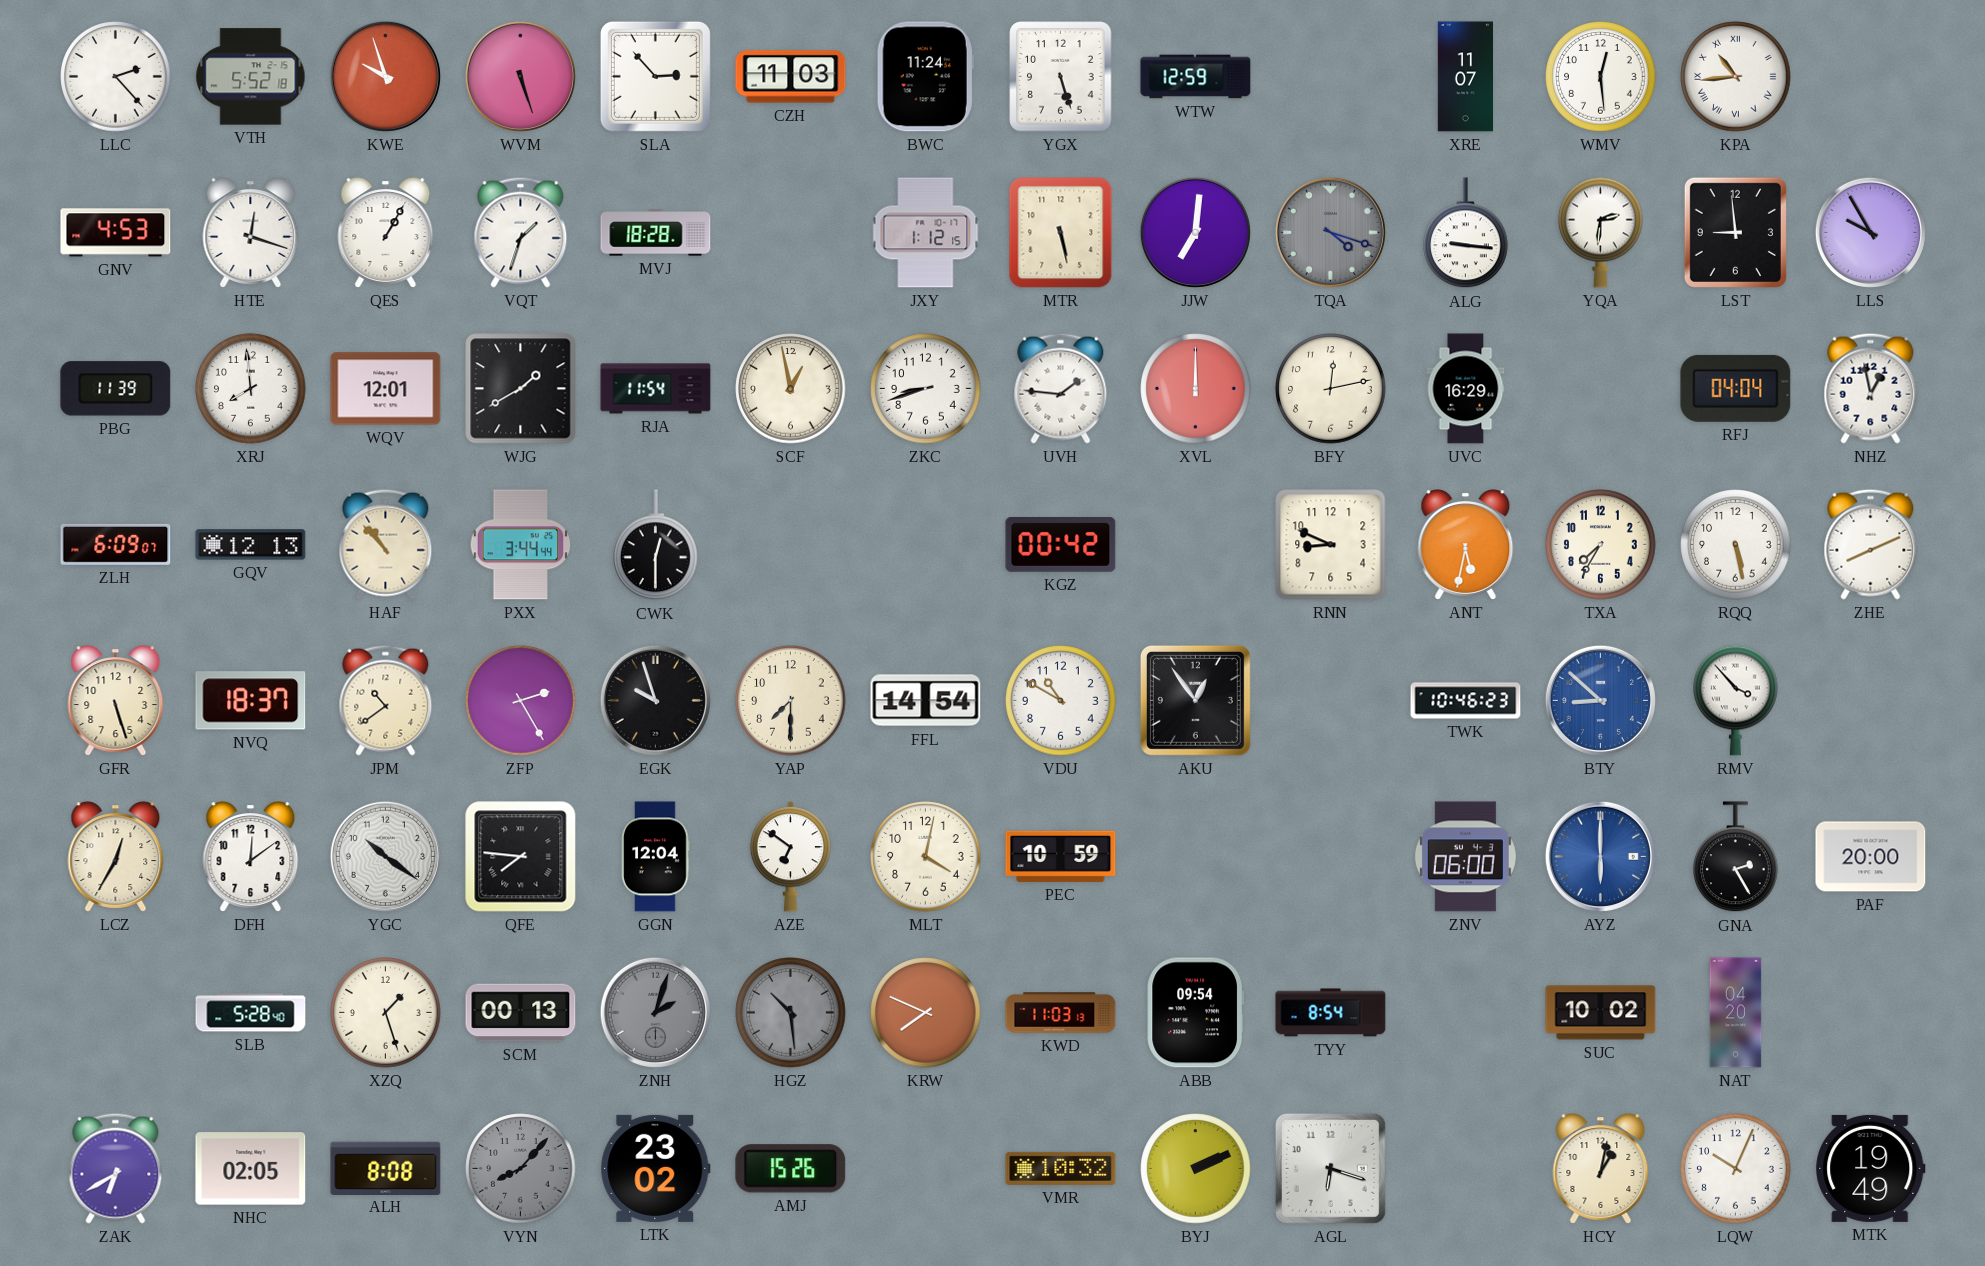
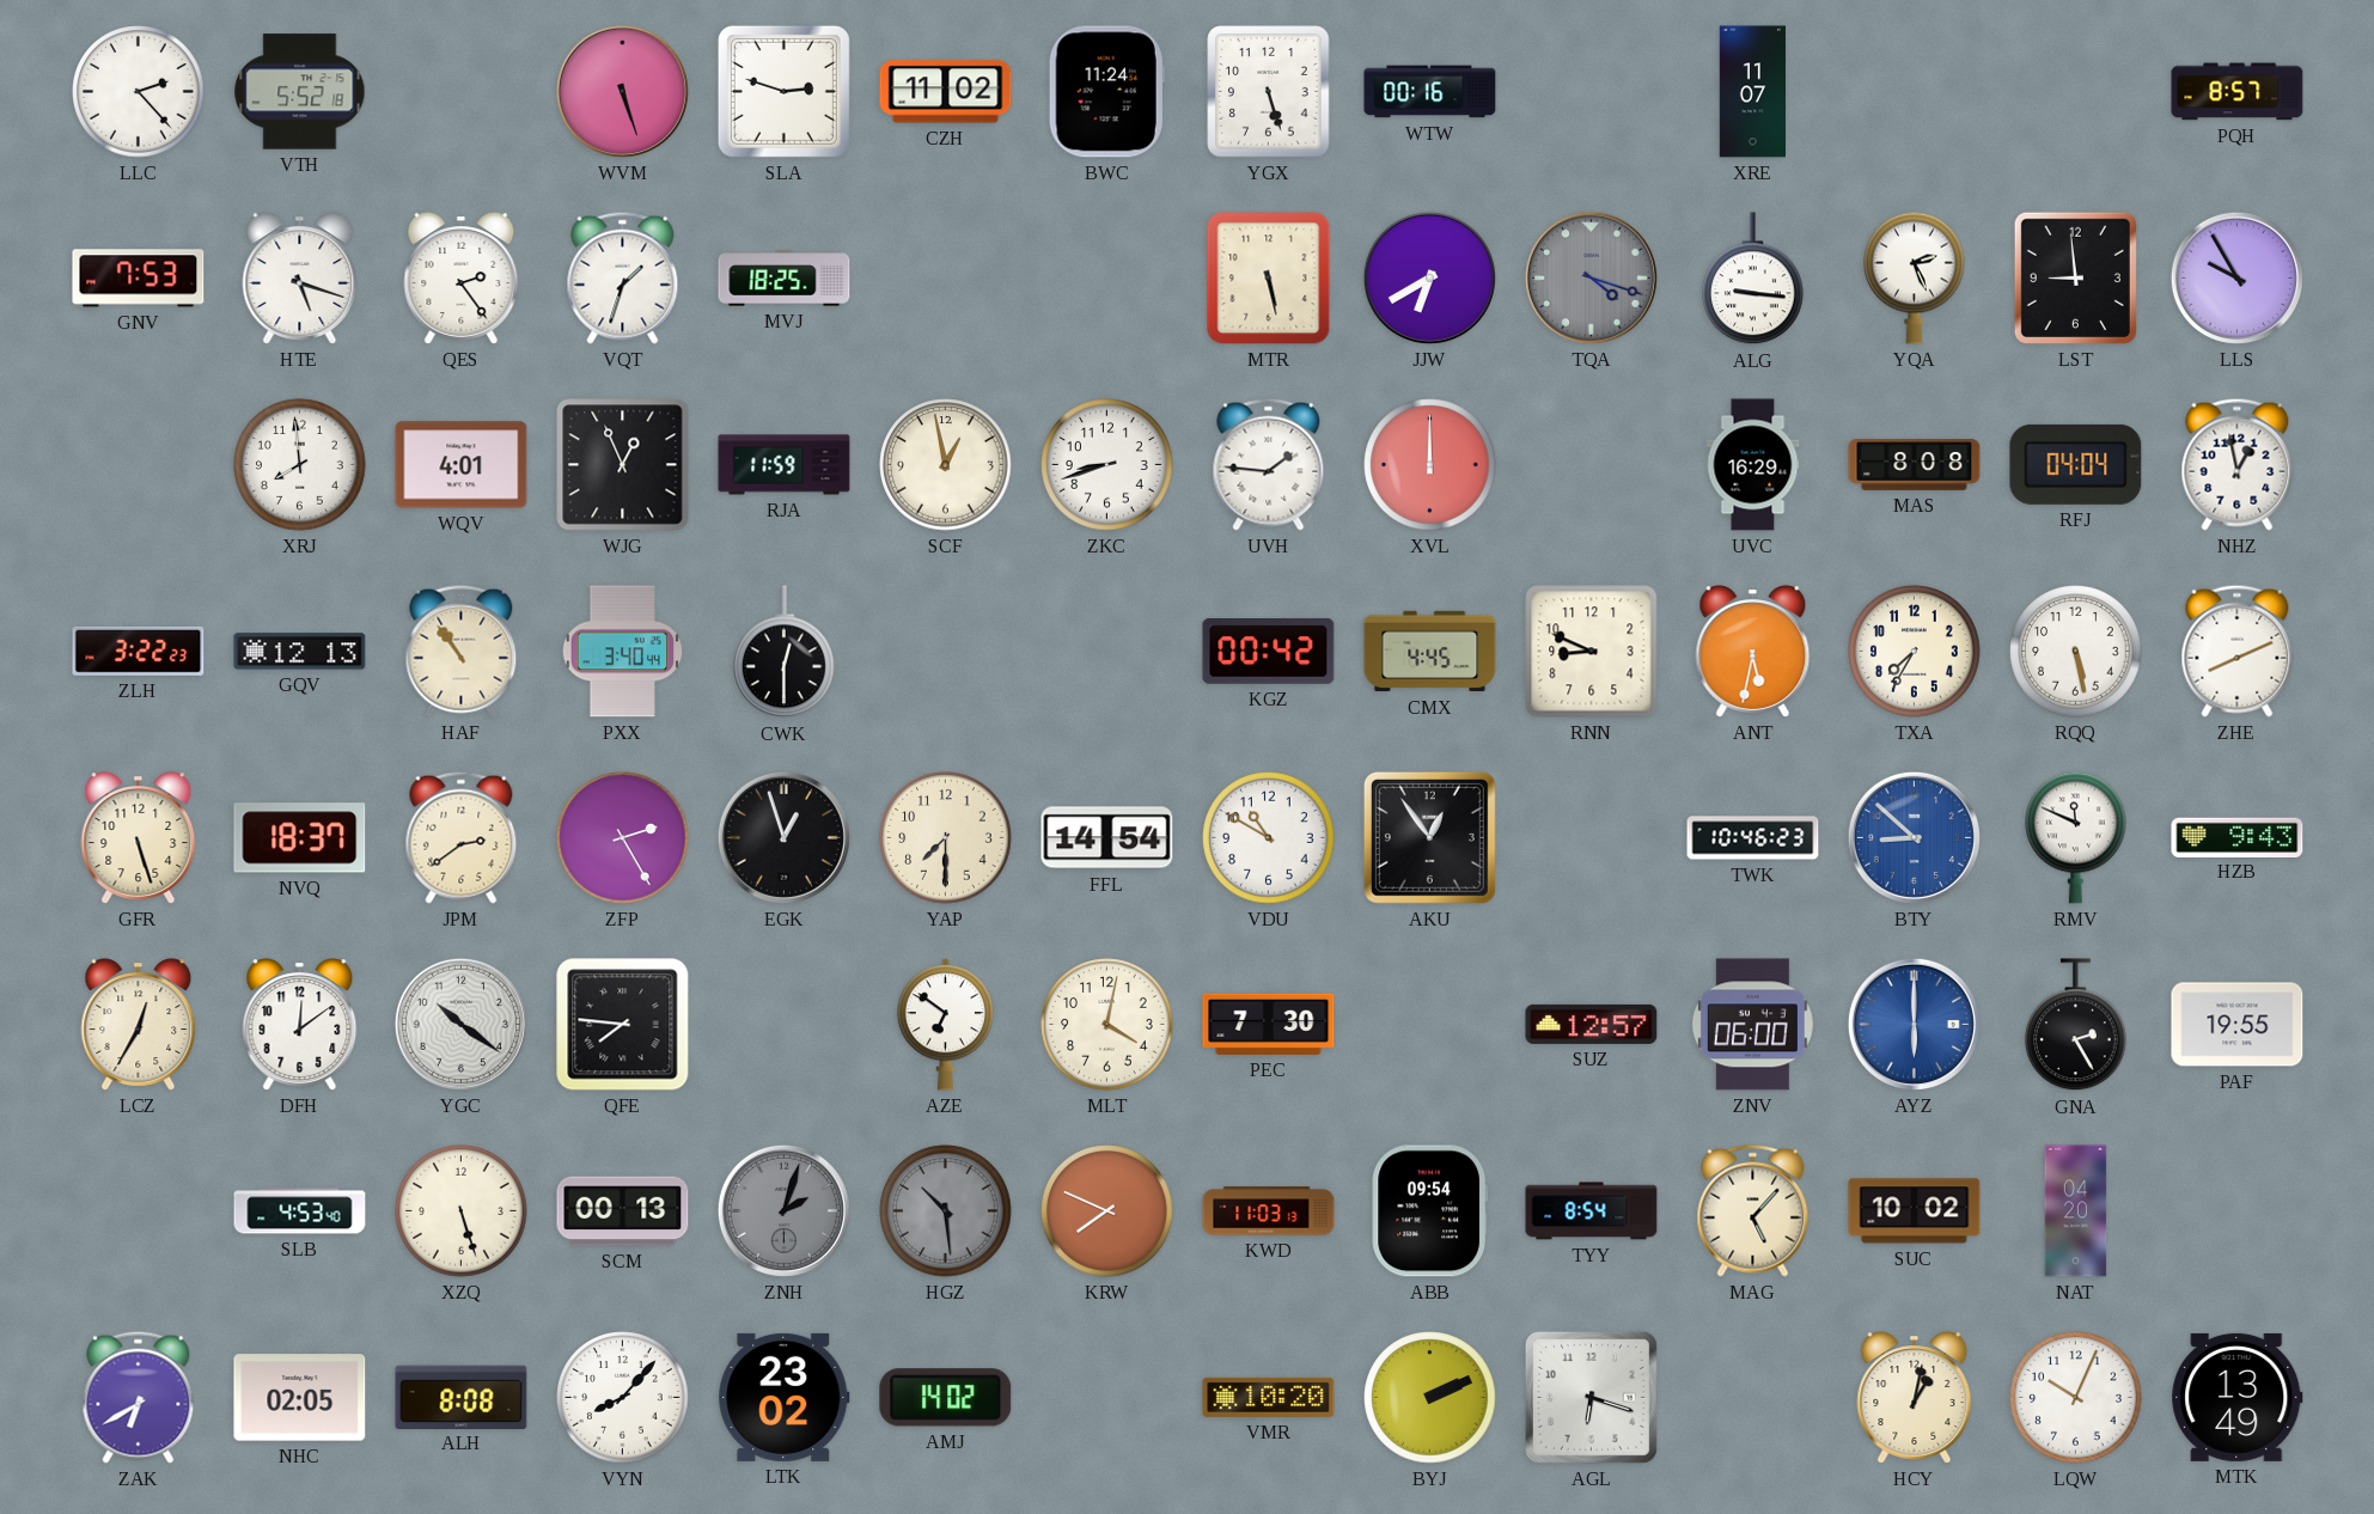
KWE: 9:57 -> none
SLA: 2:53 -> 2:48
CZH: 11:03 -> 11:02
WTW: 12:59 -> 00:16
WMV: 12:29 -> none
KPA: 10:44 -> none
PQH: none -> 8:57
GNV: 4:53 -> 7:53
HTE: 12:18 -> 5:18
QES: 1:05 -> 2:24
MVJ: 18:28 -> 18:25
JXY: 1:12 -> none
JJW: 7:01 -> 6:40
YQA: 2:31 -> 2:26
PBG: 11:39 -> none
WQV: 12:01 -> 4:01
WJG: 1:40 -> 12:56
RJA: 11:54 -> 11:59
BFY: 12:13 -> none
MAS: none -> 8:08
ZLH: 6:09 -> 3:22
HAF: 10:53 -> 10:54
PXX: 3:44 -> 3:40
CMX: none -> 4:45
JPM: 10:39 -> 2:39
EGK: 9:57 -> 12:57
RMV: 3:53 -> 11:49
HZB: none -> 9:43
GGN: 12:04 -> none
PEC: 10:59 -> 7:30
SUZ: none -> 12:57
PAF: 20:00 -> 19:55
SLB: 5:28 -> 4:53
XZQ: 1:27 -> 5:27
MAG: none -> 5:07
VYN dial: grey -> white
AMJ: 15:26 -> 14:02
VMR: 10:32 -> 10:20
MTK: 19:49 -> 13:49
